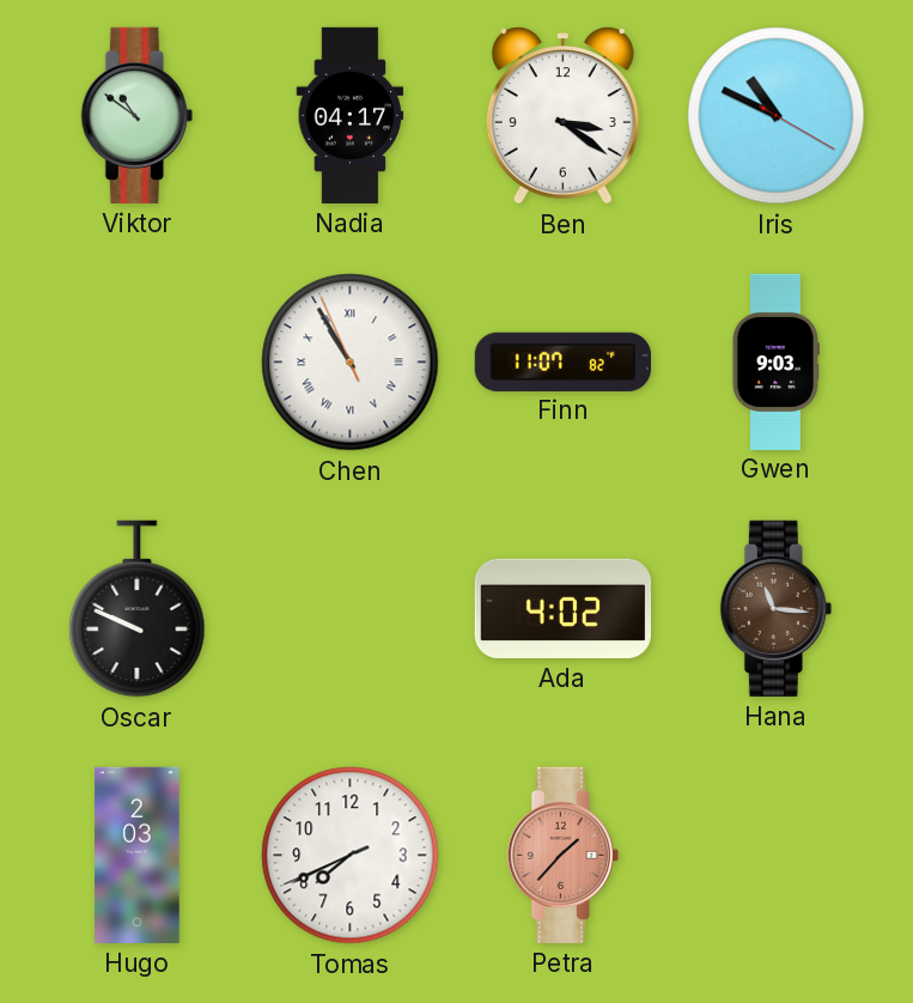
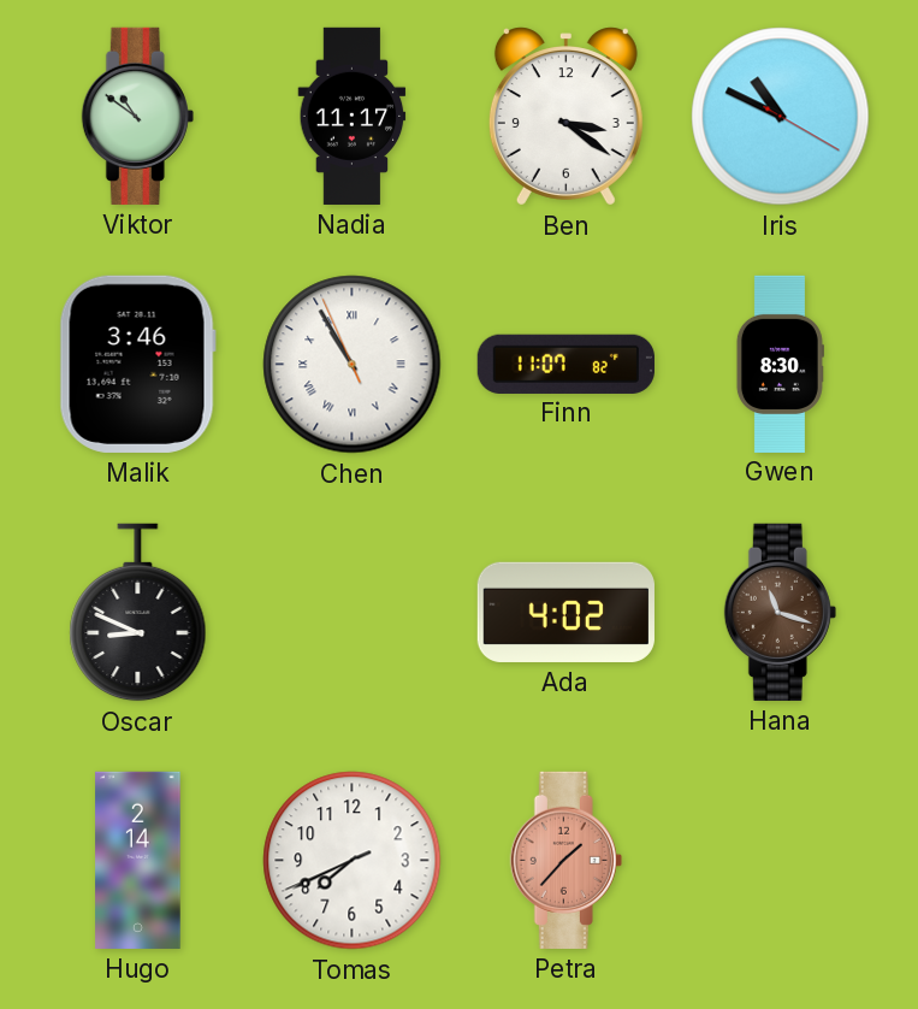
Nadia: 04:17 -> 11:17
Malik: none -> 3:46
Gwen: 9:03 -> 8:30
Oscar: 9:49 -> 8:49
Hana: 11:16 -> 11:18
Hugo: 2:03 -> 2:14
